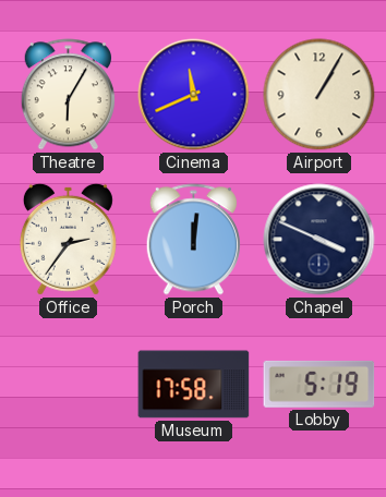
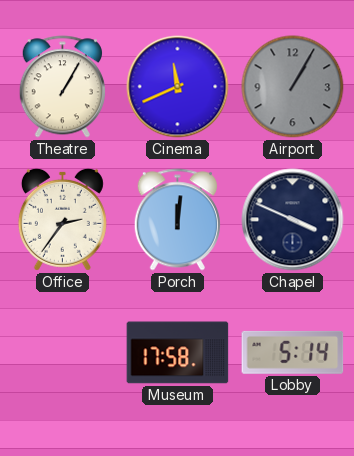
Theatre: 6:05 -> 1:05
Airport dial: cream -> grey
Lobby: 5:19 -> 5:14
